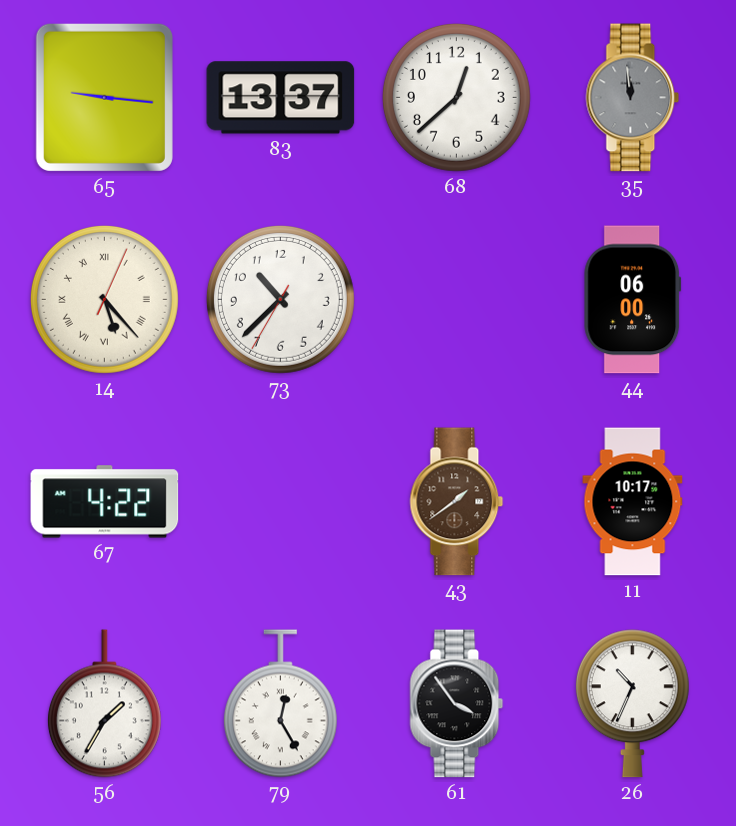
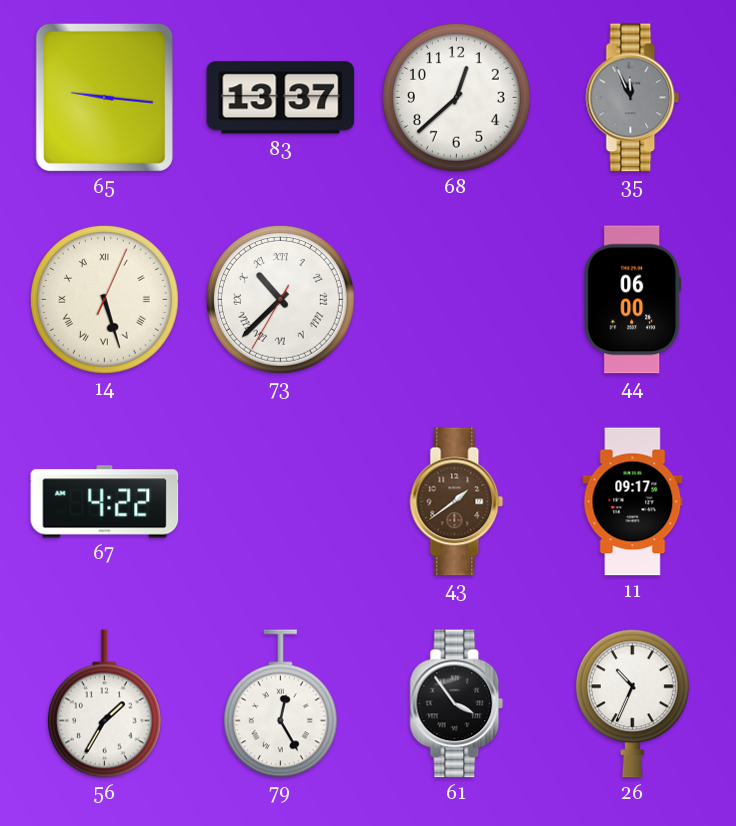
35: 11:59 -> 11:56
14: 5:23 -> 5:27
73 numerals: Arabic -> Roman
11: 10:17 -> 09:17
